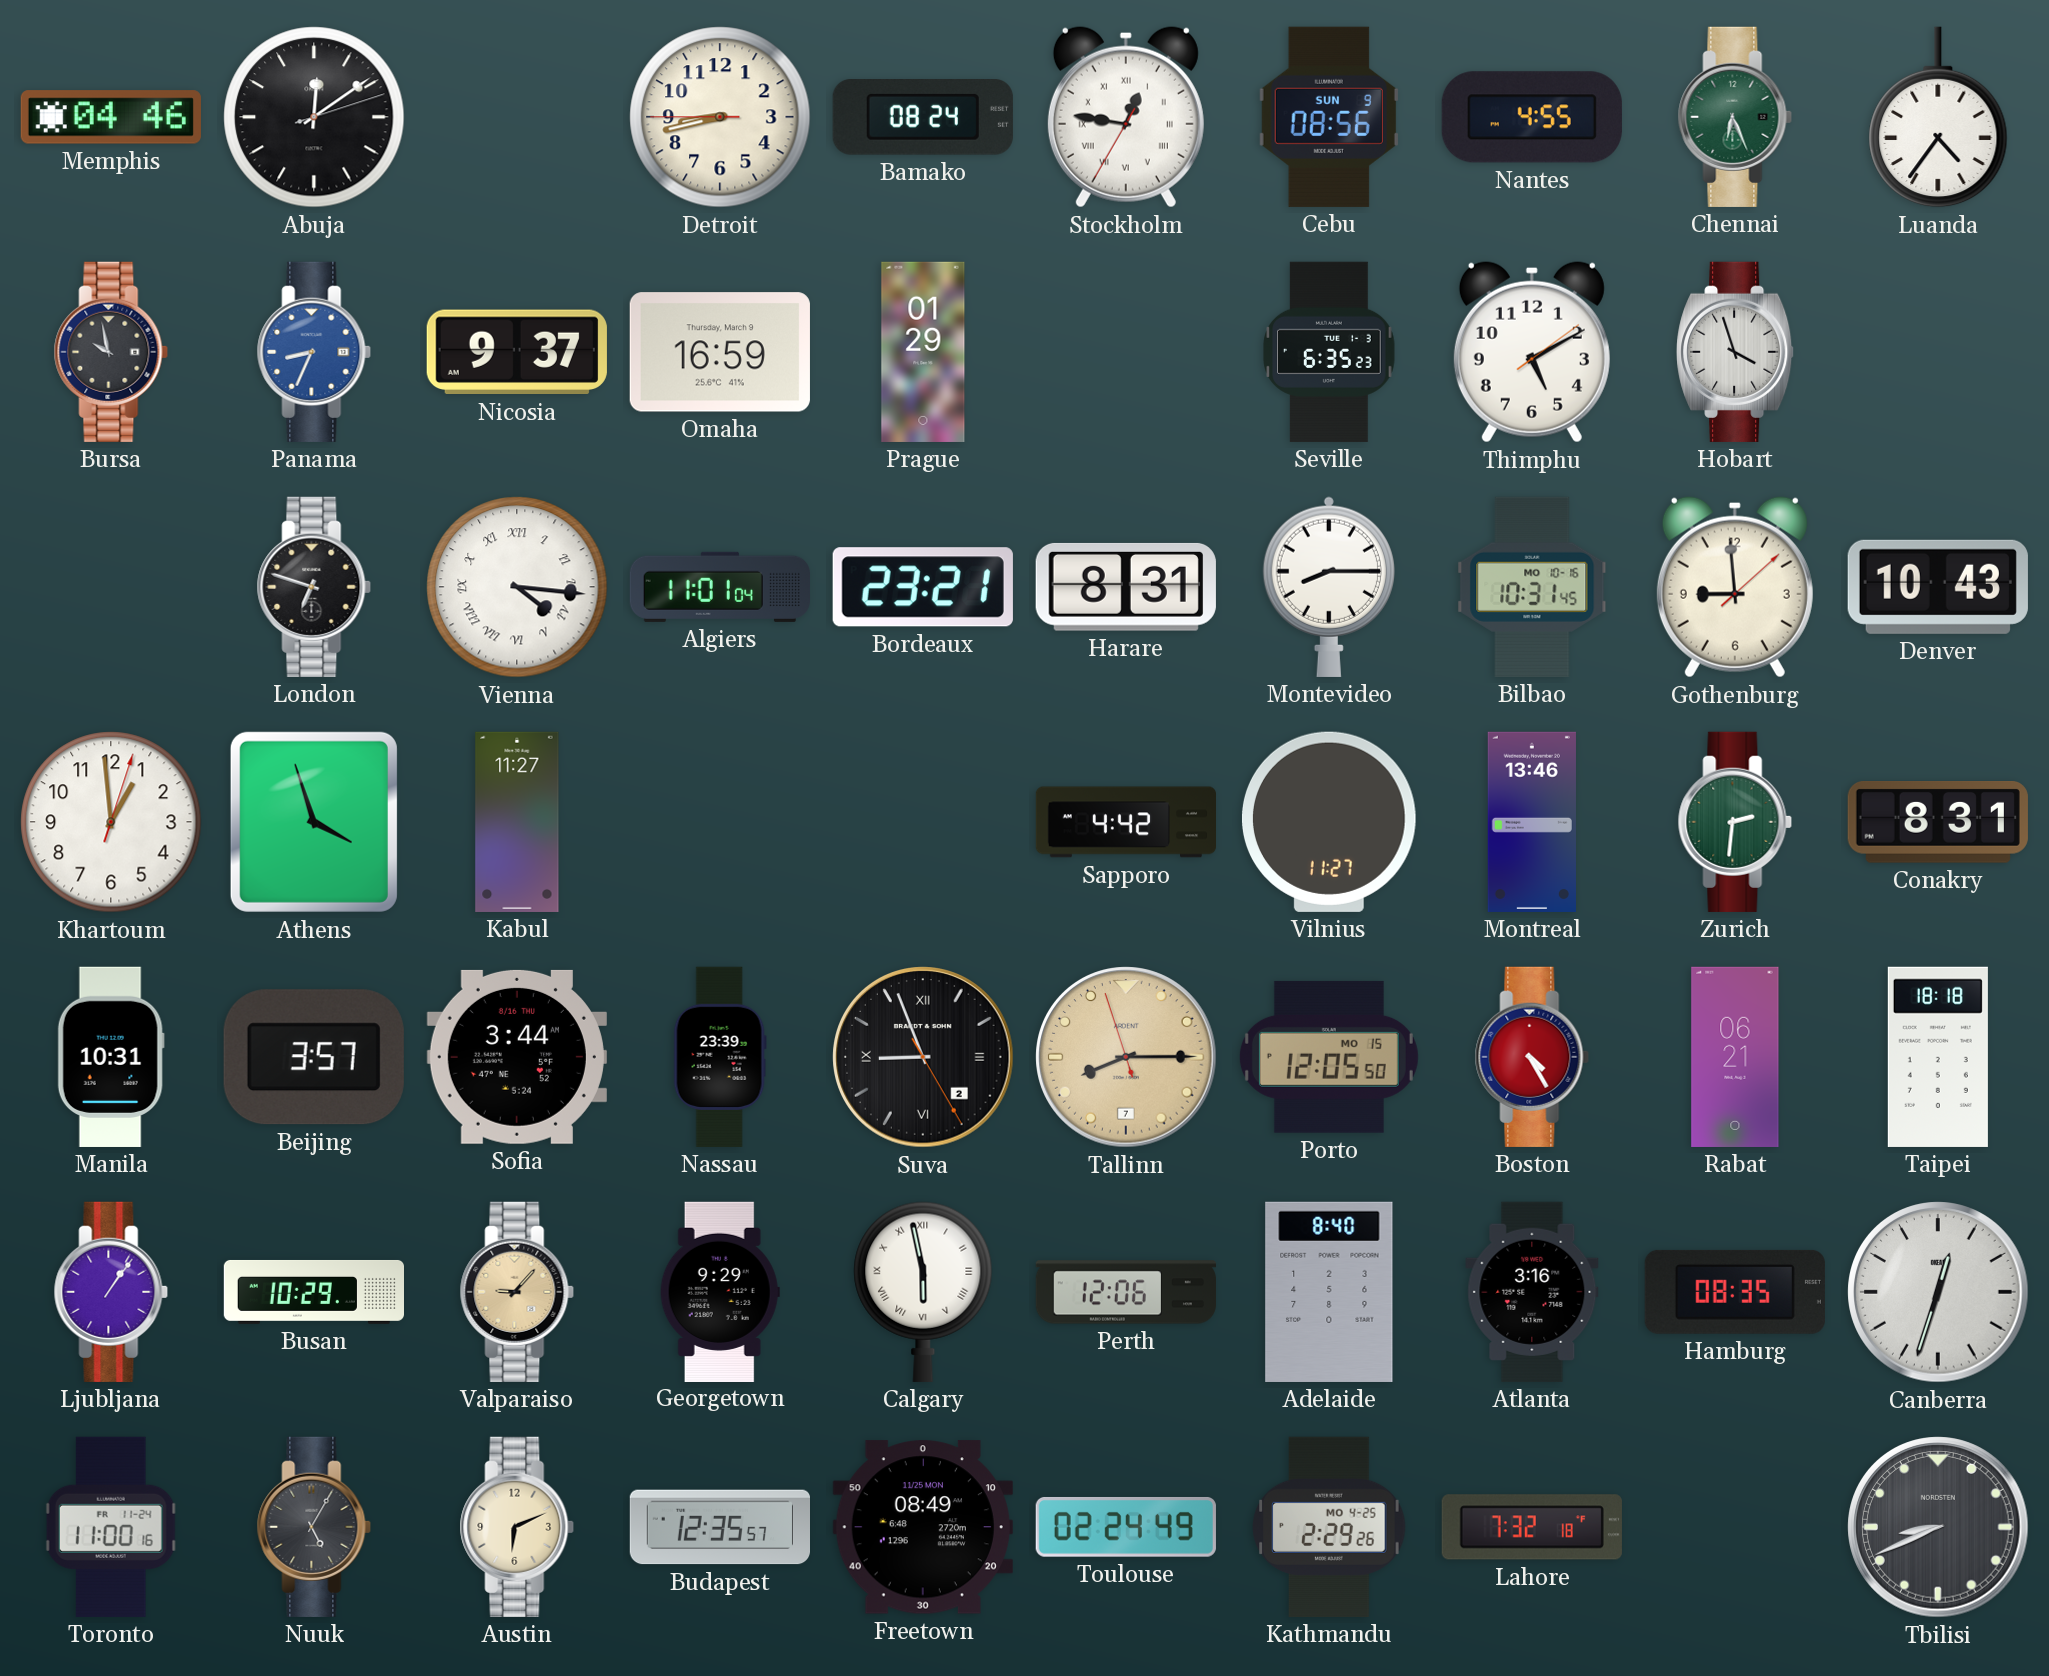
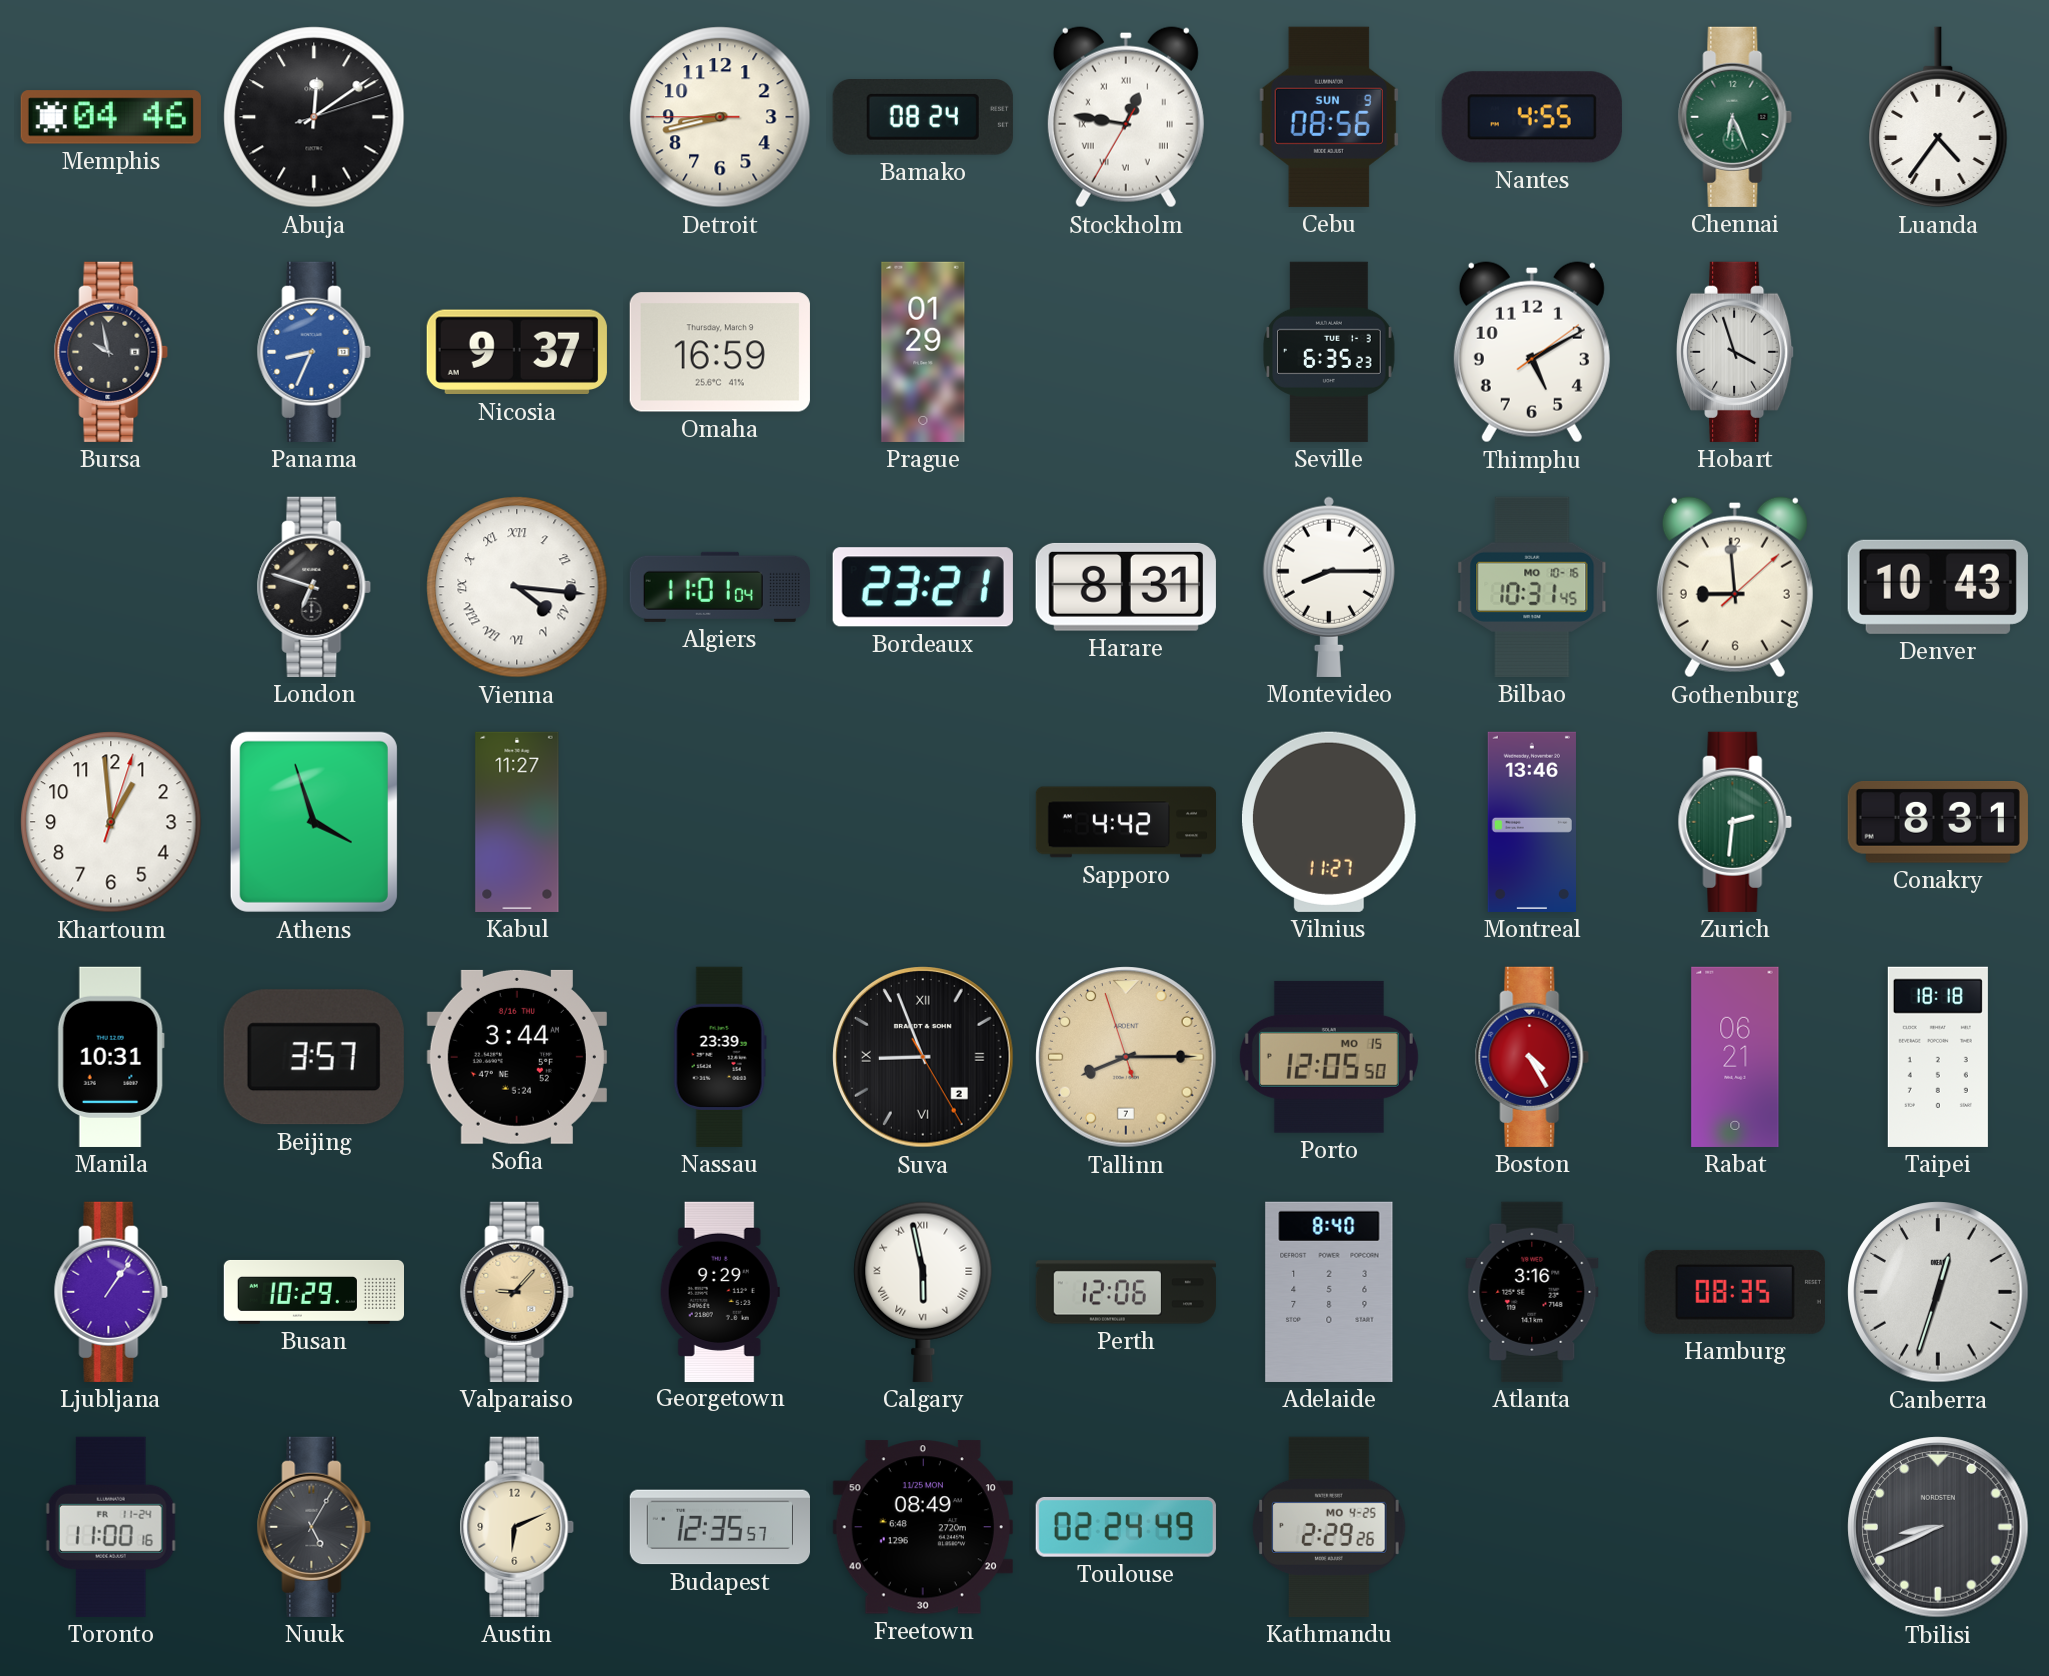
Lahore: 7:32 -> none
